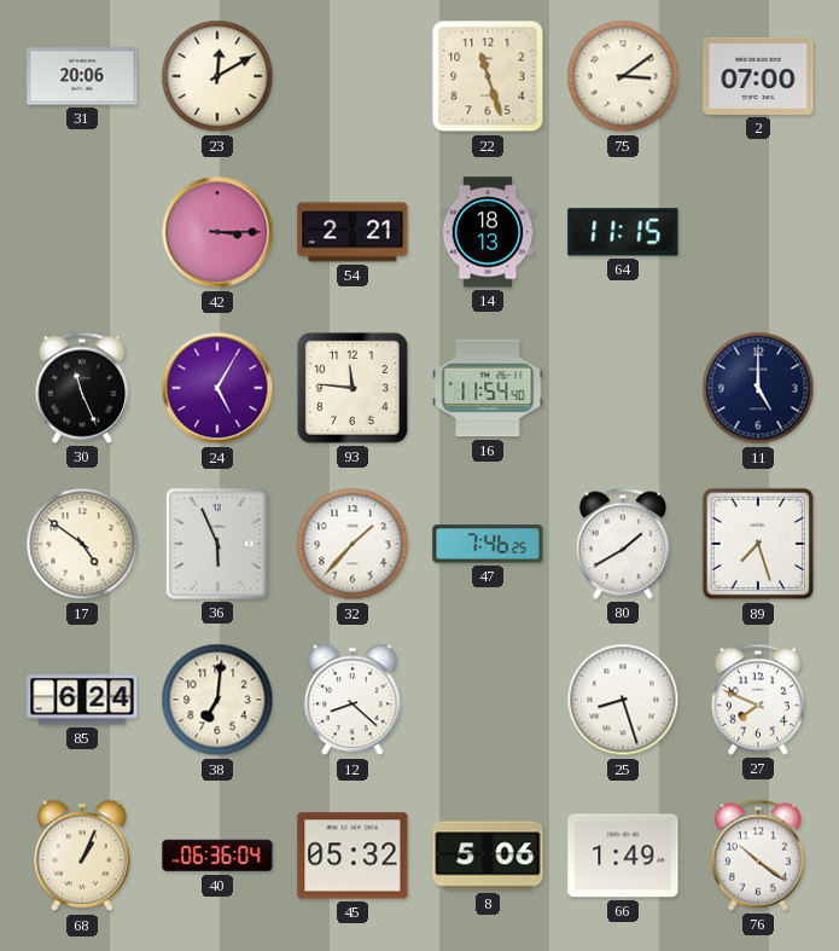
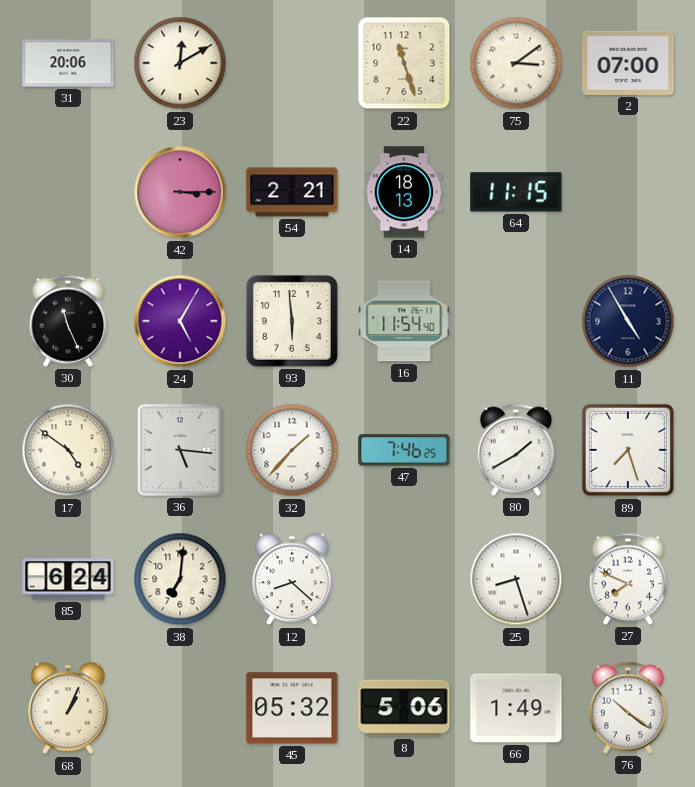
93: 11:46 -> 5:59
11: 5:00 -> 4:55
36: 5:56 -> 5:16
40: 06:36 -> none
